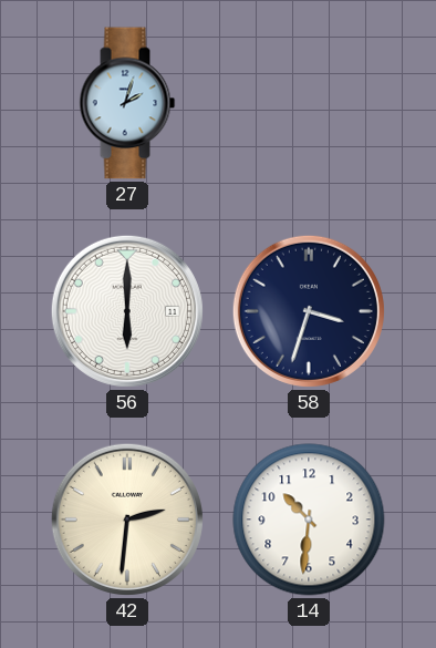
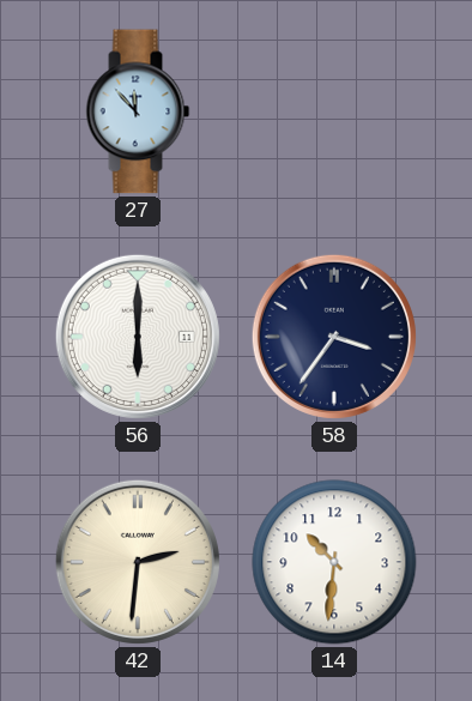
27: 2:03 -> 11:53
58: 3:33 -> 3:36
